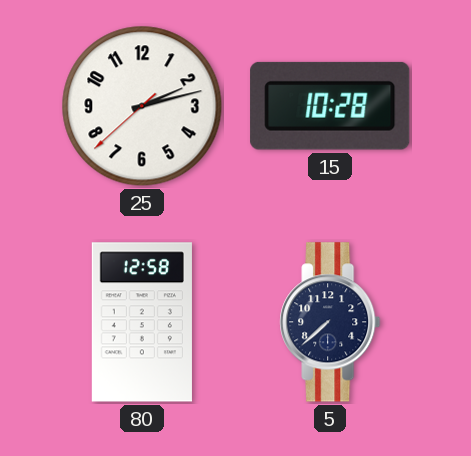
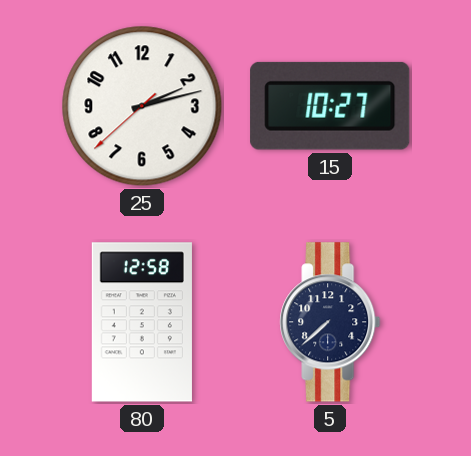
15: 10:28 -> 10:27
